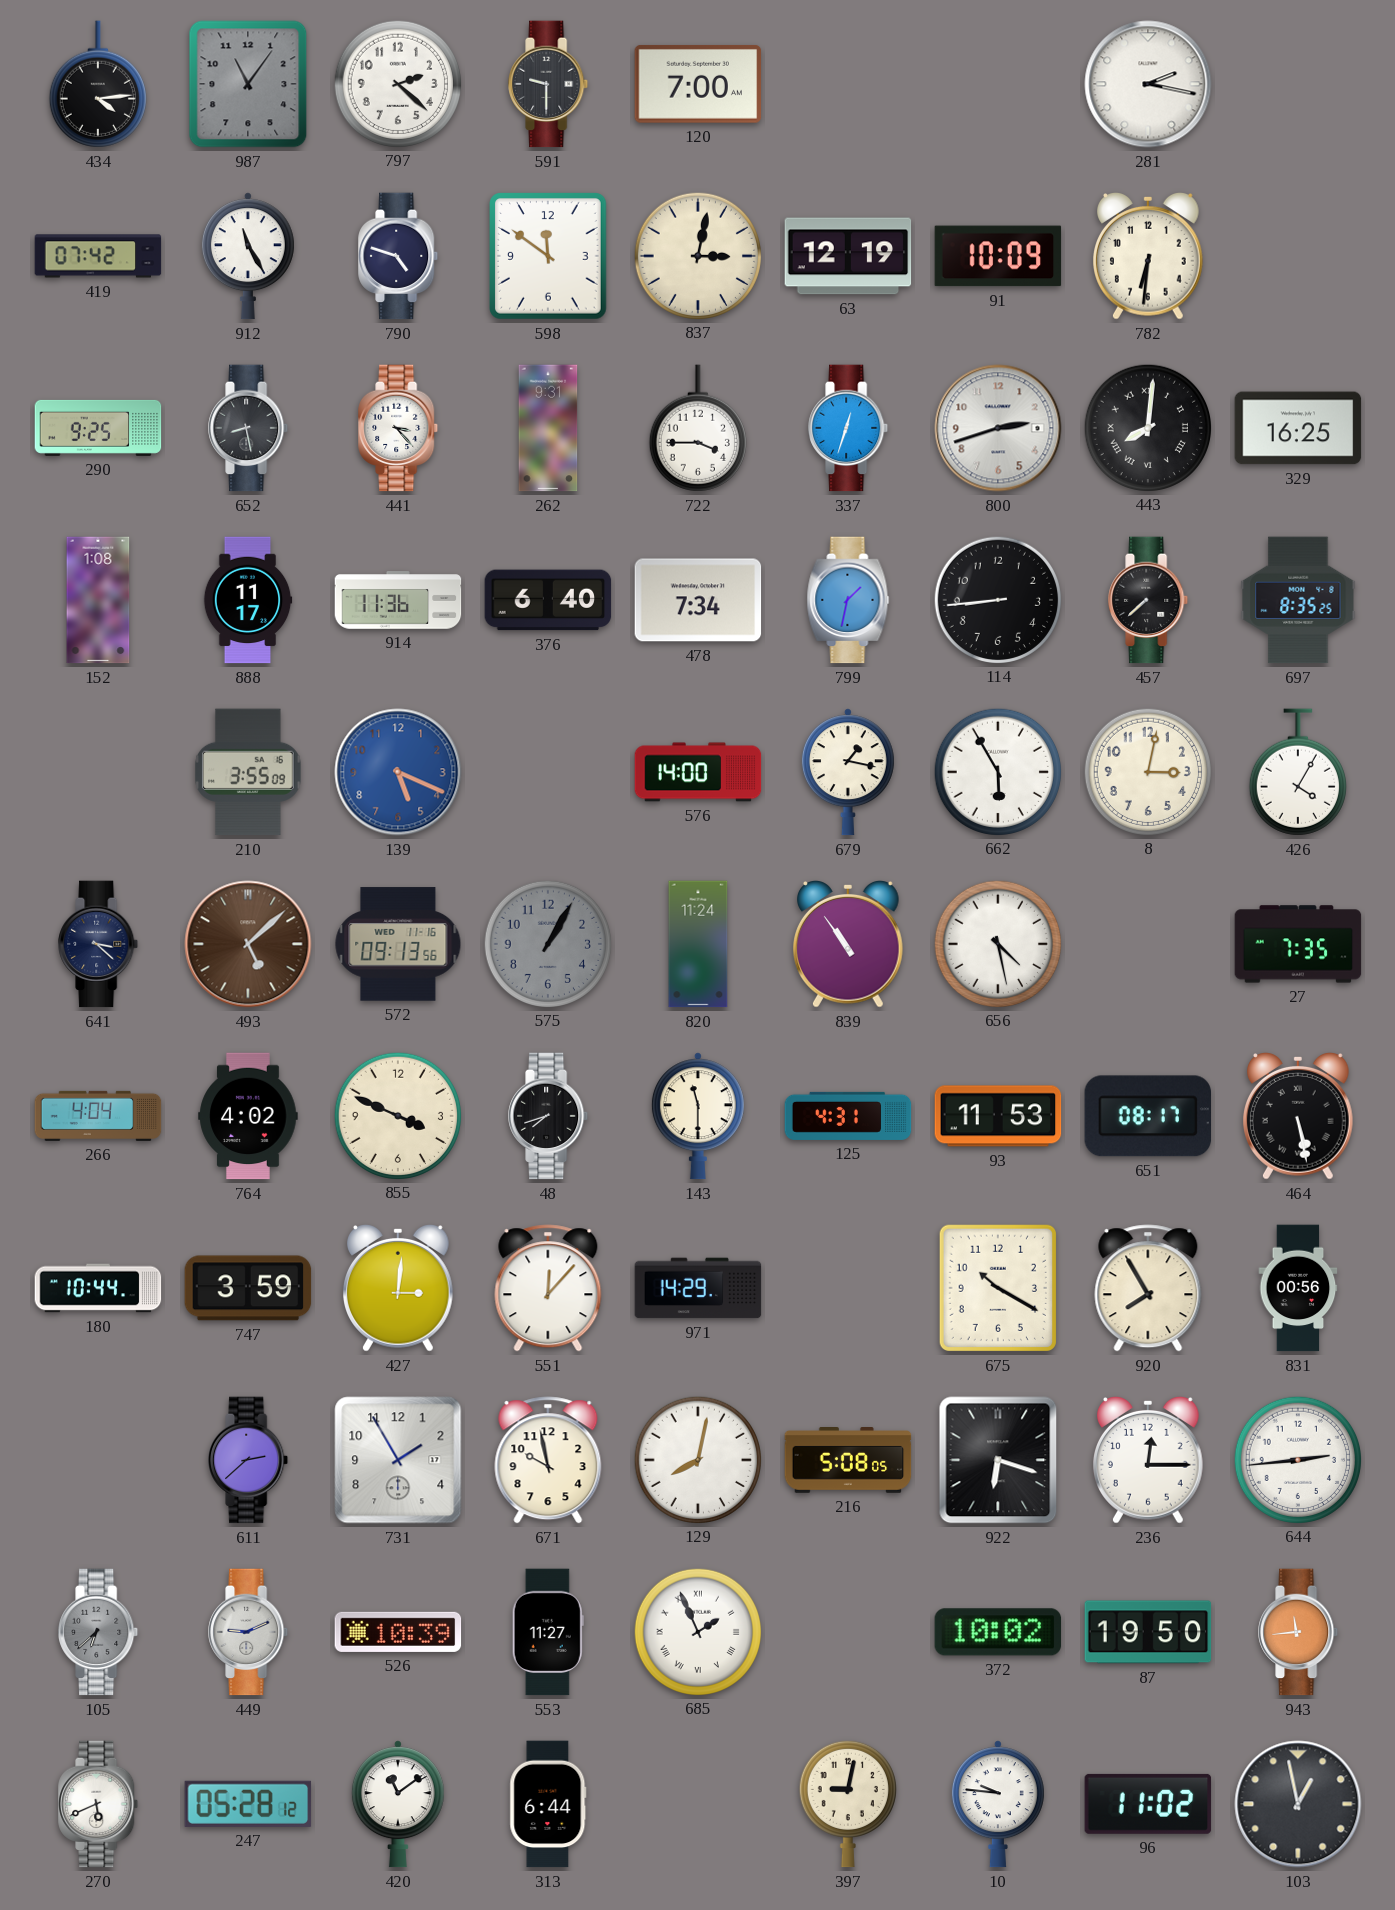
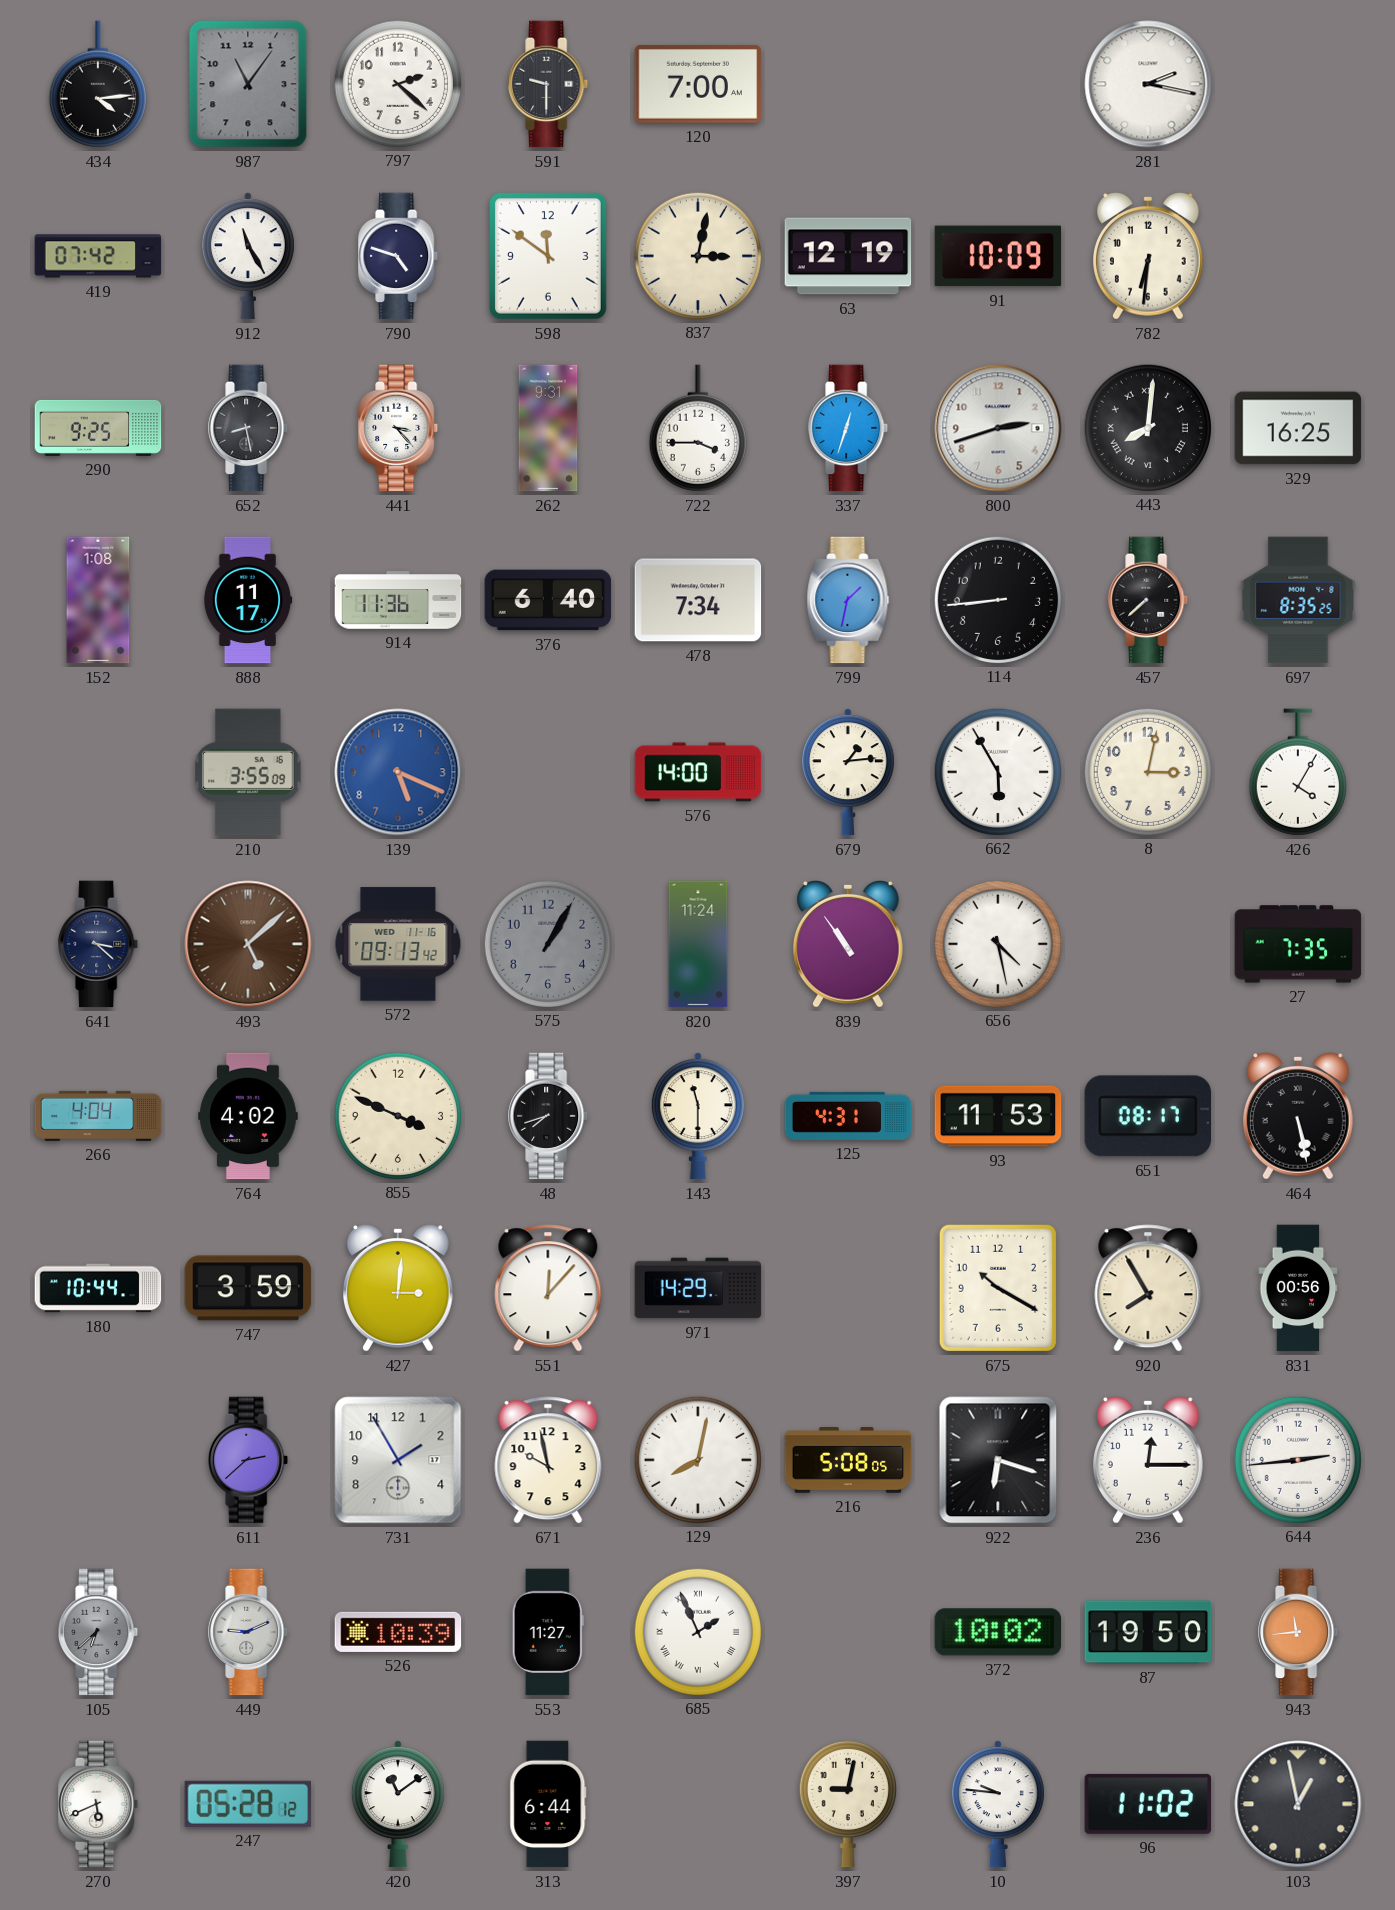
679: 1:17 -> 1:14
572: 09:13:56 -> 09:13:42
